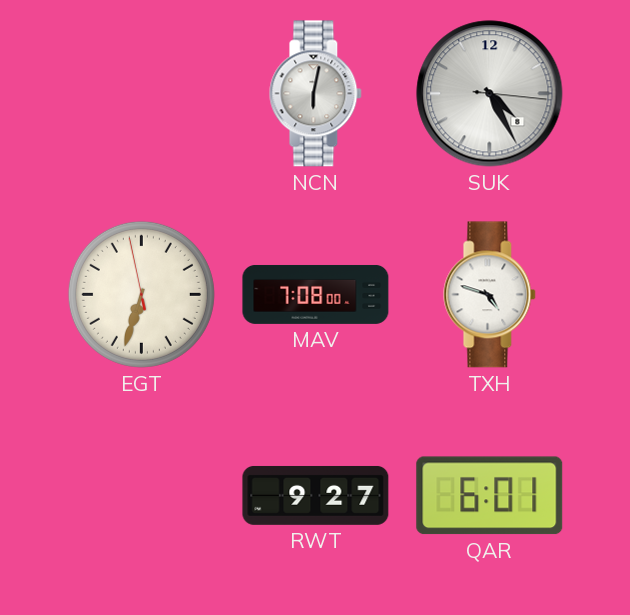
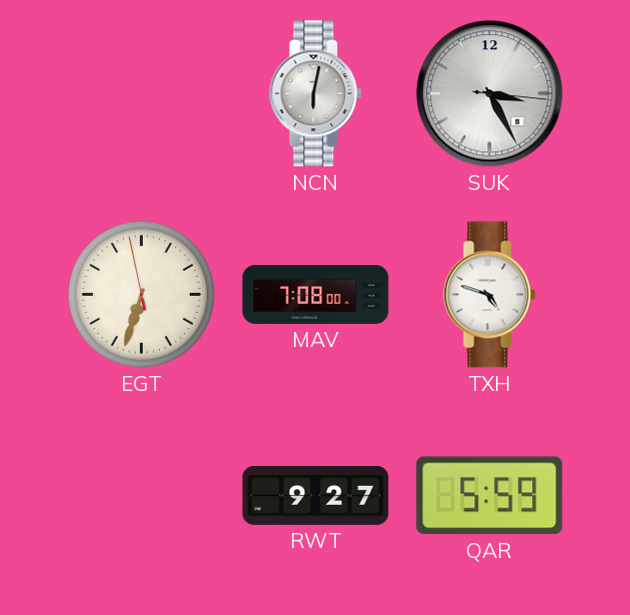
SUK: 4:25 -> 3:25
QAR: 6:01 -> 5:59
